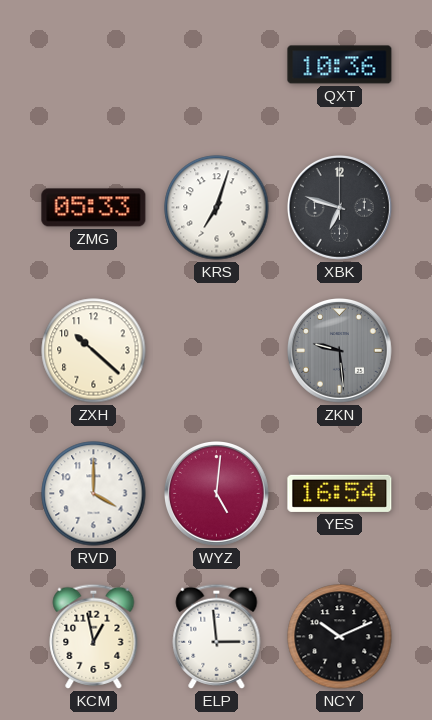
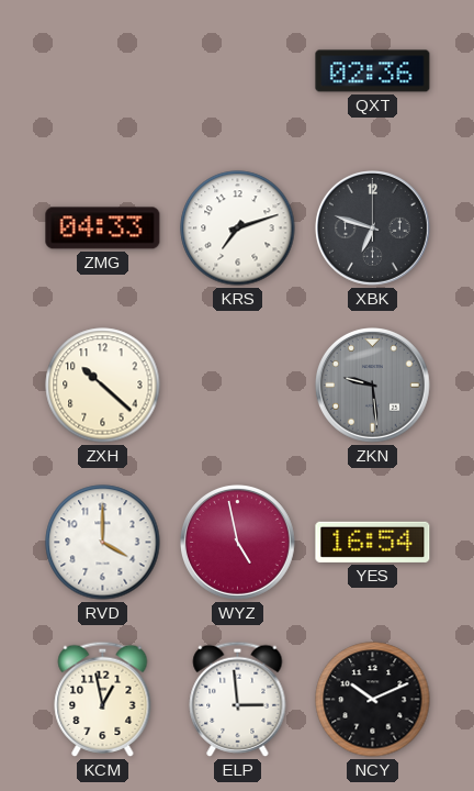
QXT: 10:36 -> 02:36
ZMG: 05:33 -> 04:33
KRS: 7:03 -> 7:12
WYZ: 5:01 -> 4:58
